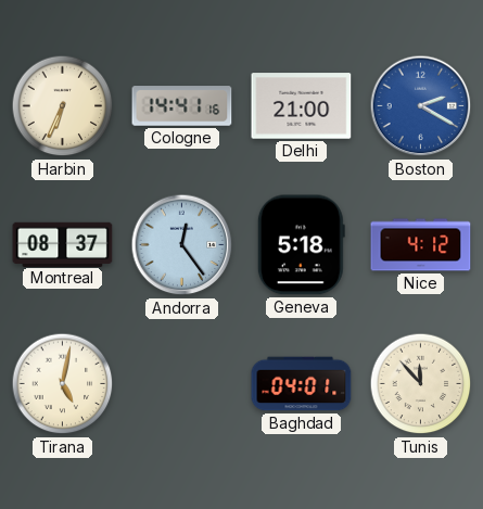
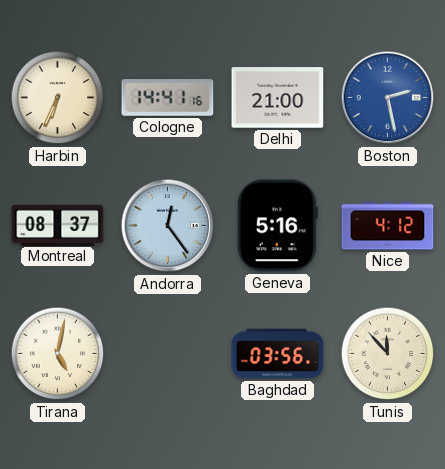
Boston: 2:20 -> 2:28
Geneva: 5:18 -> 5:16
Baghdad: 04:01 -> 03:56
